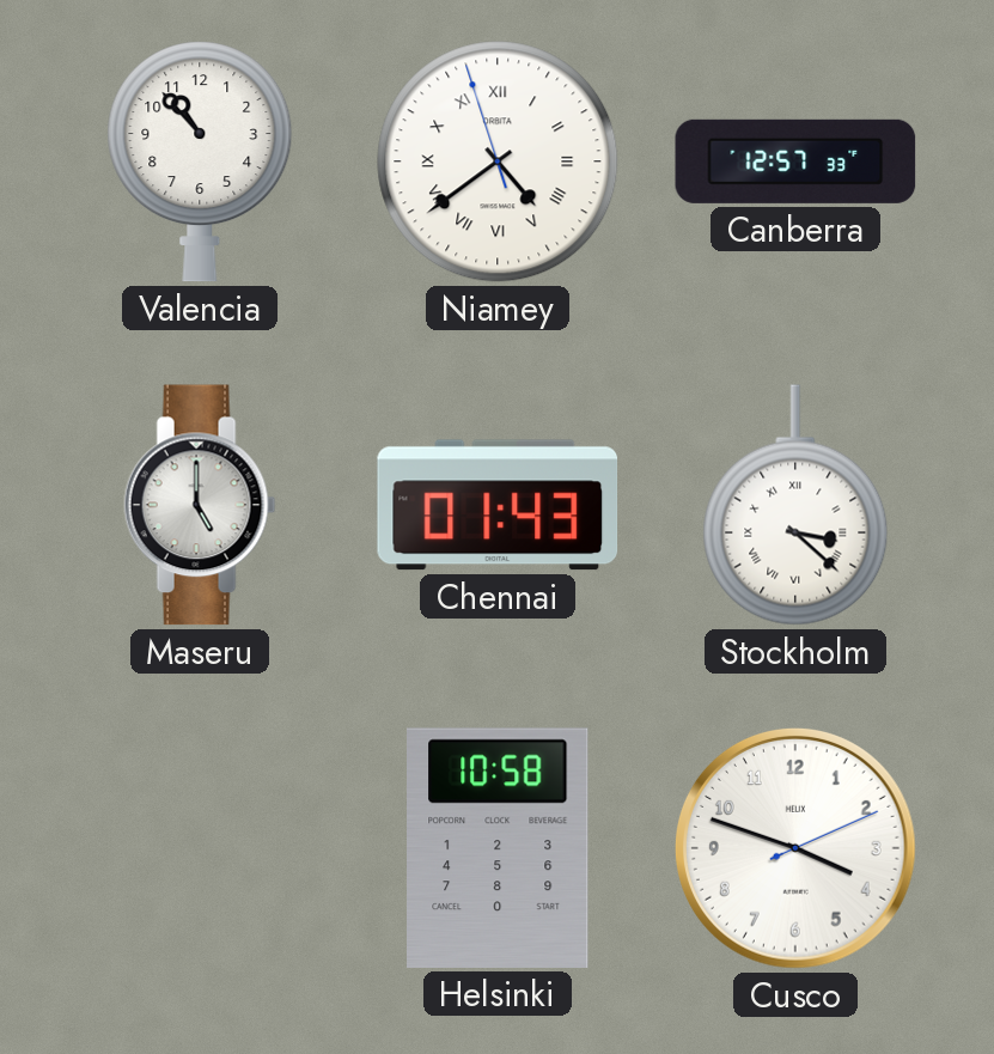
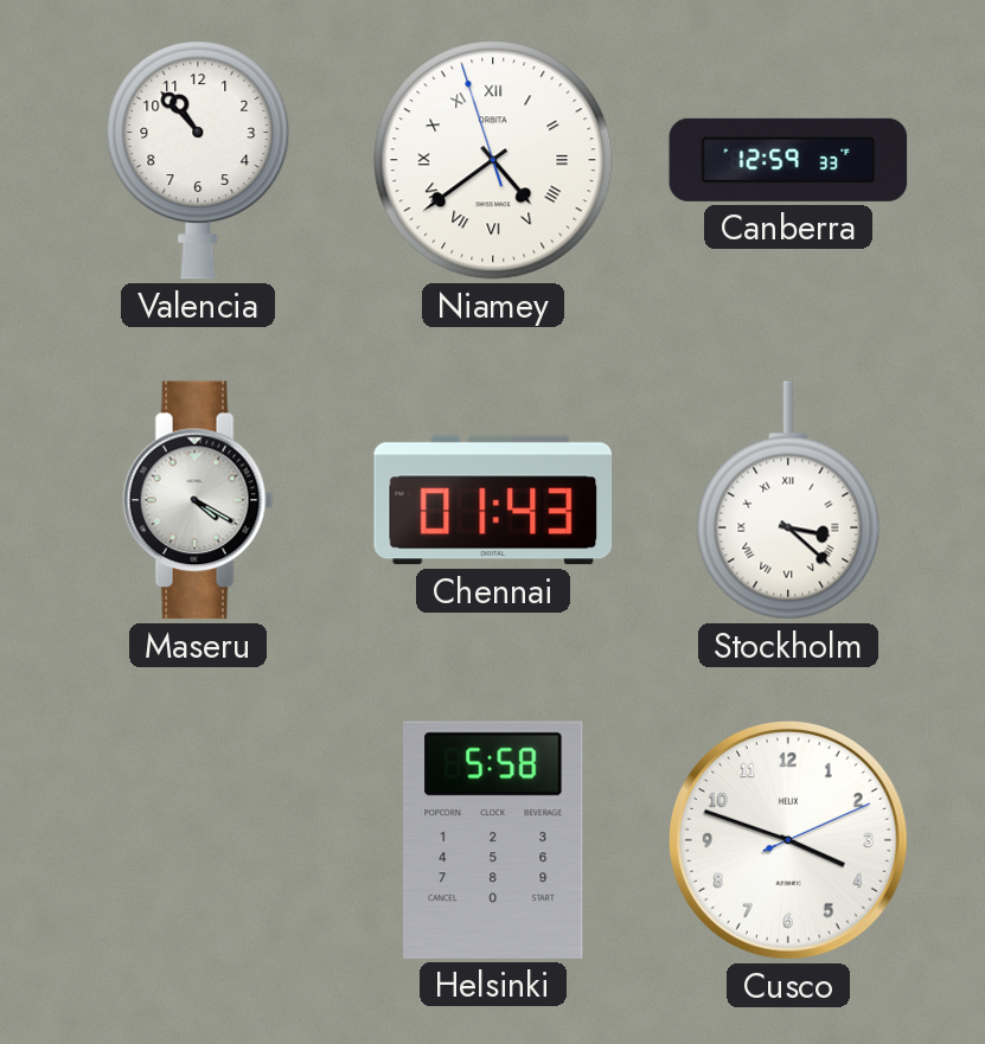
Canberra: 12:57 -> 12:59
Maseru: 5:00 -> 4:20
Helsinki: 10:58 -> 5:58
